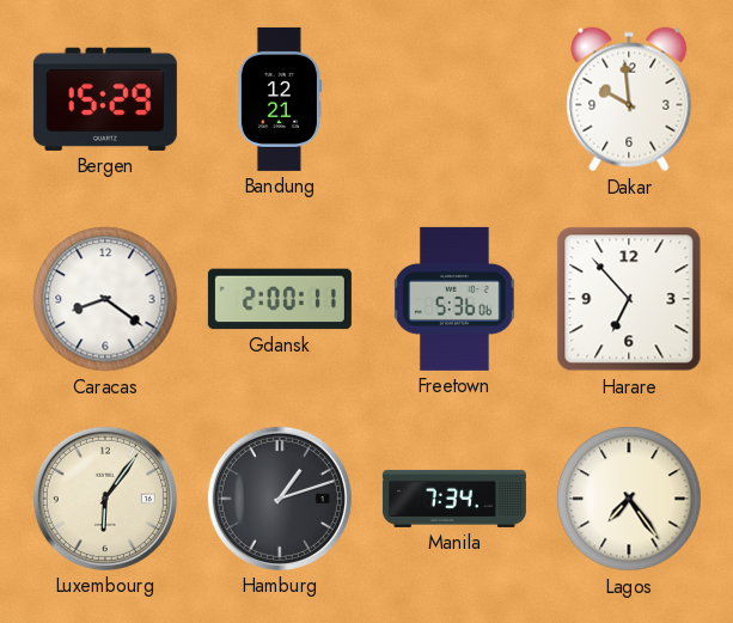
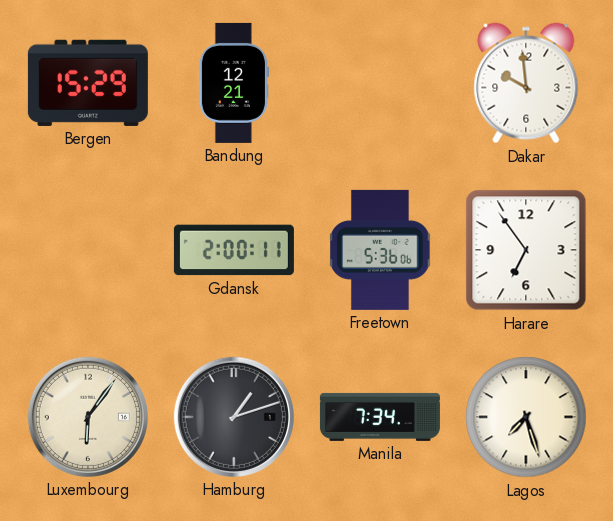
Caracas: 8:21 -> none
Harare: 6:53 -> 6:54
Lagos: 7:24 -> 7:27
